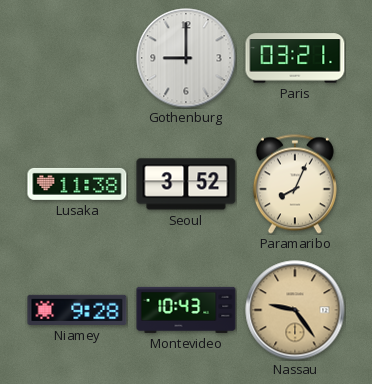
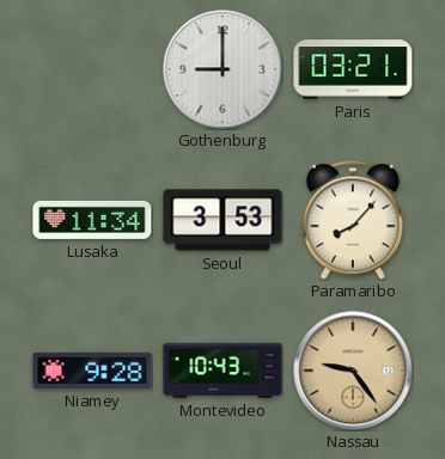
Lusaka: 11:38 -> 11:34
Seoul: 3:52 -> 3:53
Paramaribo: 8:04 -> 8:07
